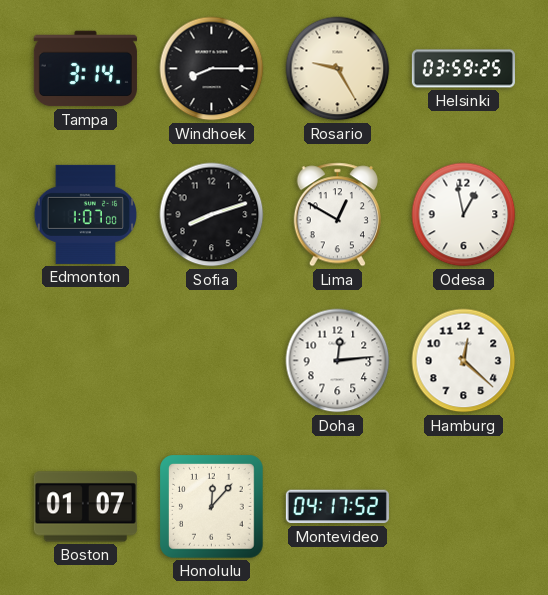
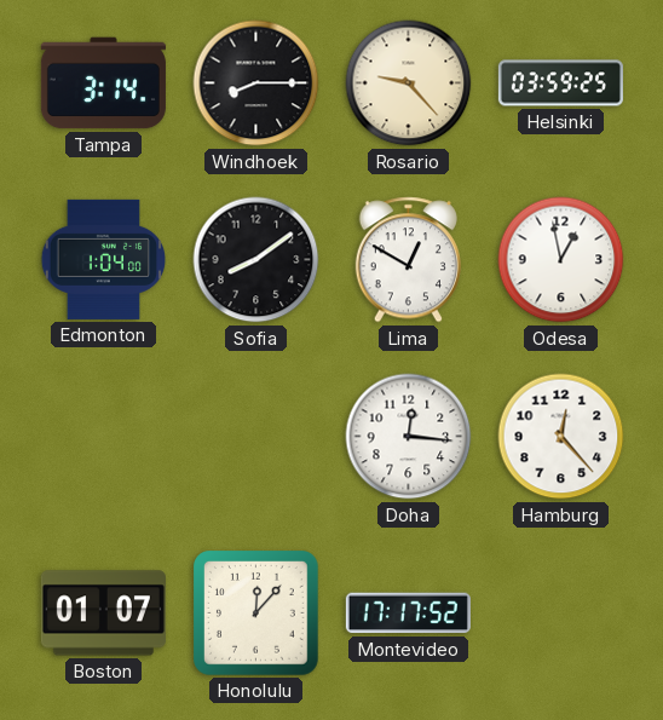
Rosario: 9:25 -> 9:23
Edmonton: 1:07 -> 1:04
Sofia: 8:12 -> 8:09
Doha: 12:14 -> 12:16
Hamburg: 12:22 -> 12:23
Montevideo: 04:17 -> 17:17
